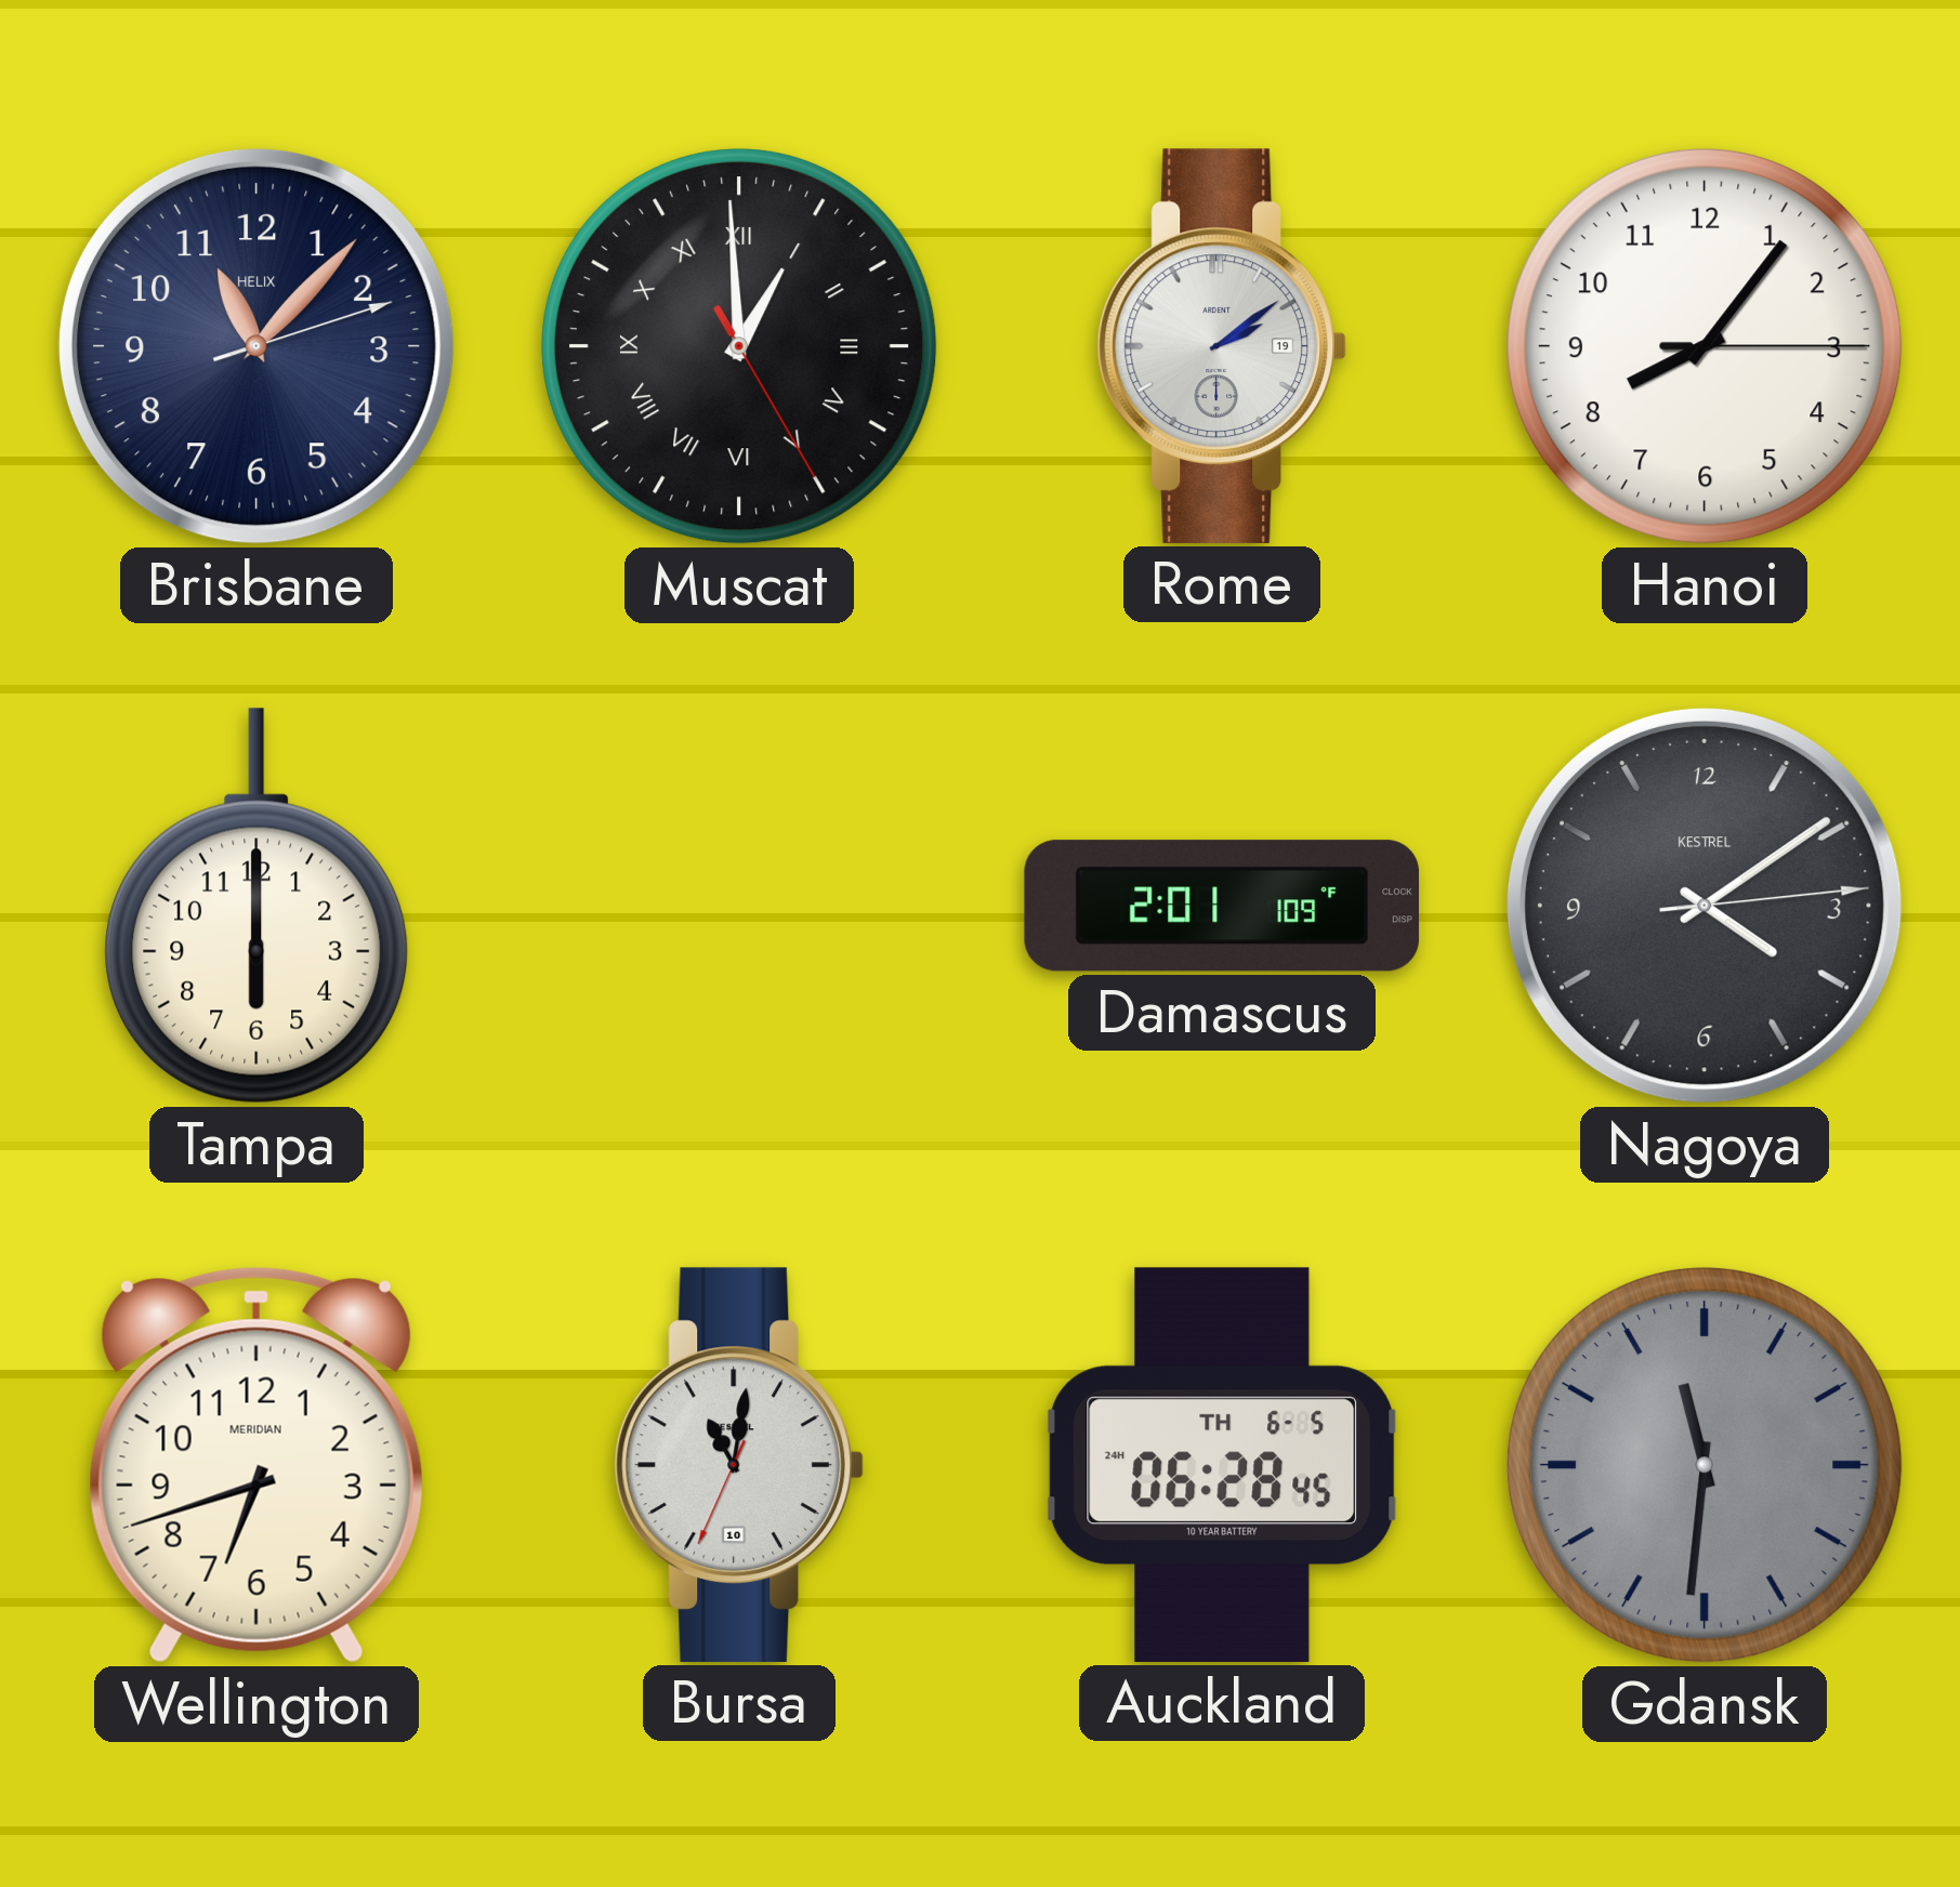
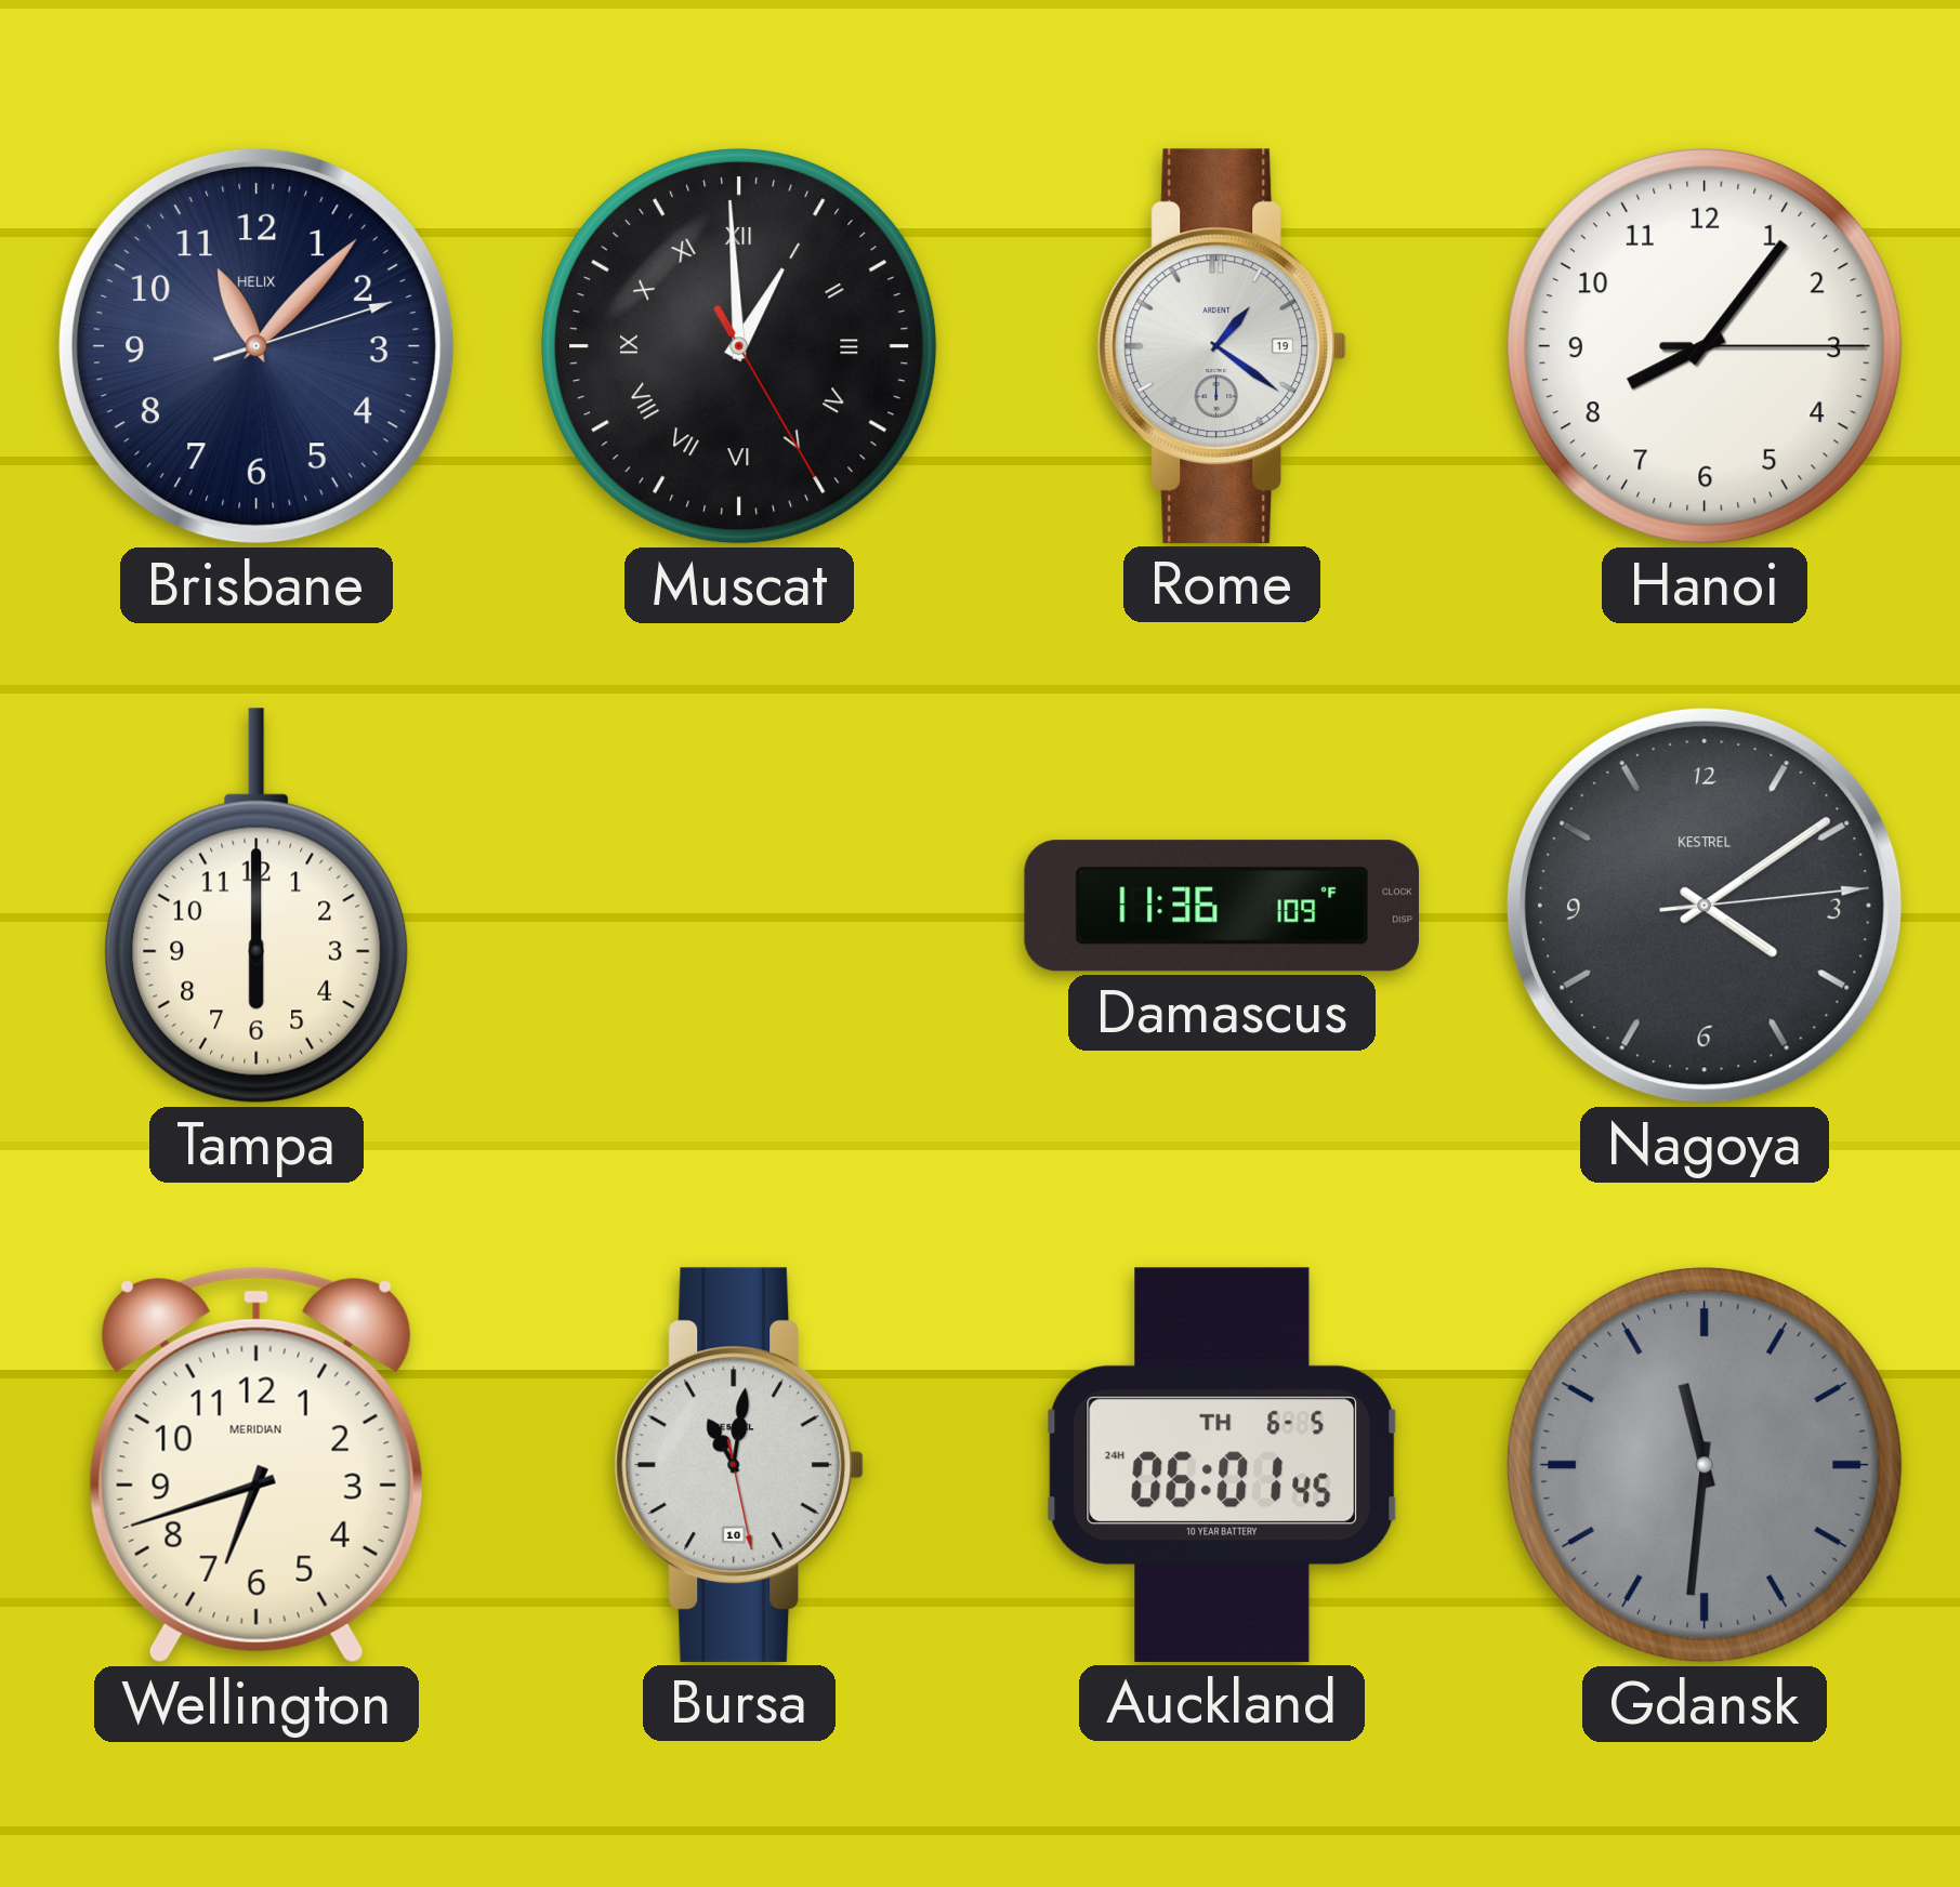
Rome: 2:09 -> 1:21
Damascus: 2:01 -> 11:36
Bursa: 11:01:34 -> 11:01:28
Auckland: 06:28 -> 06:01
